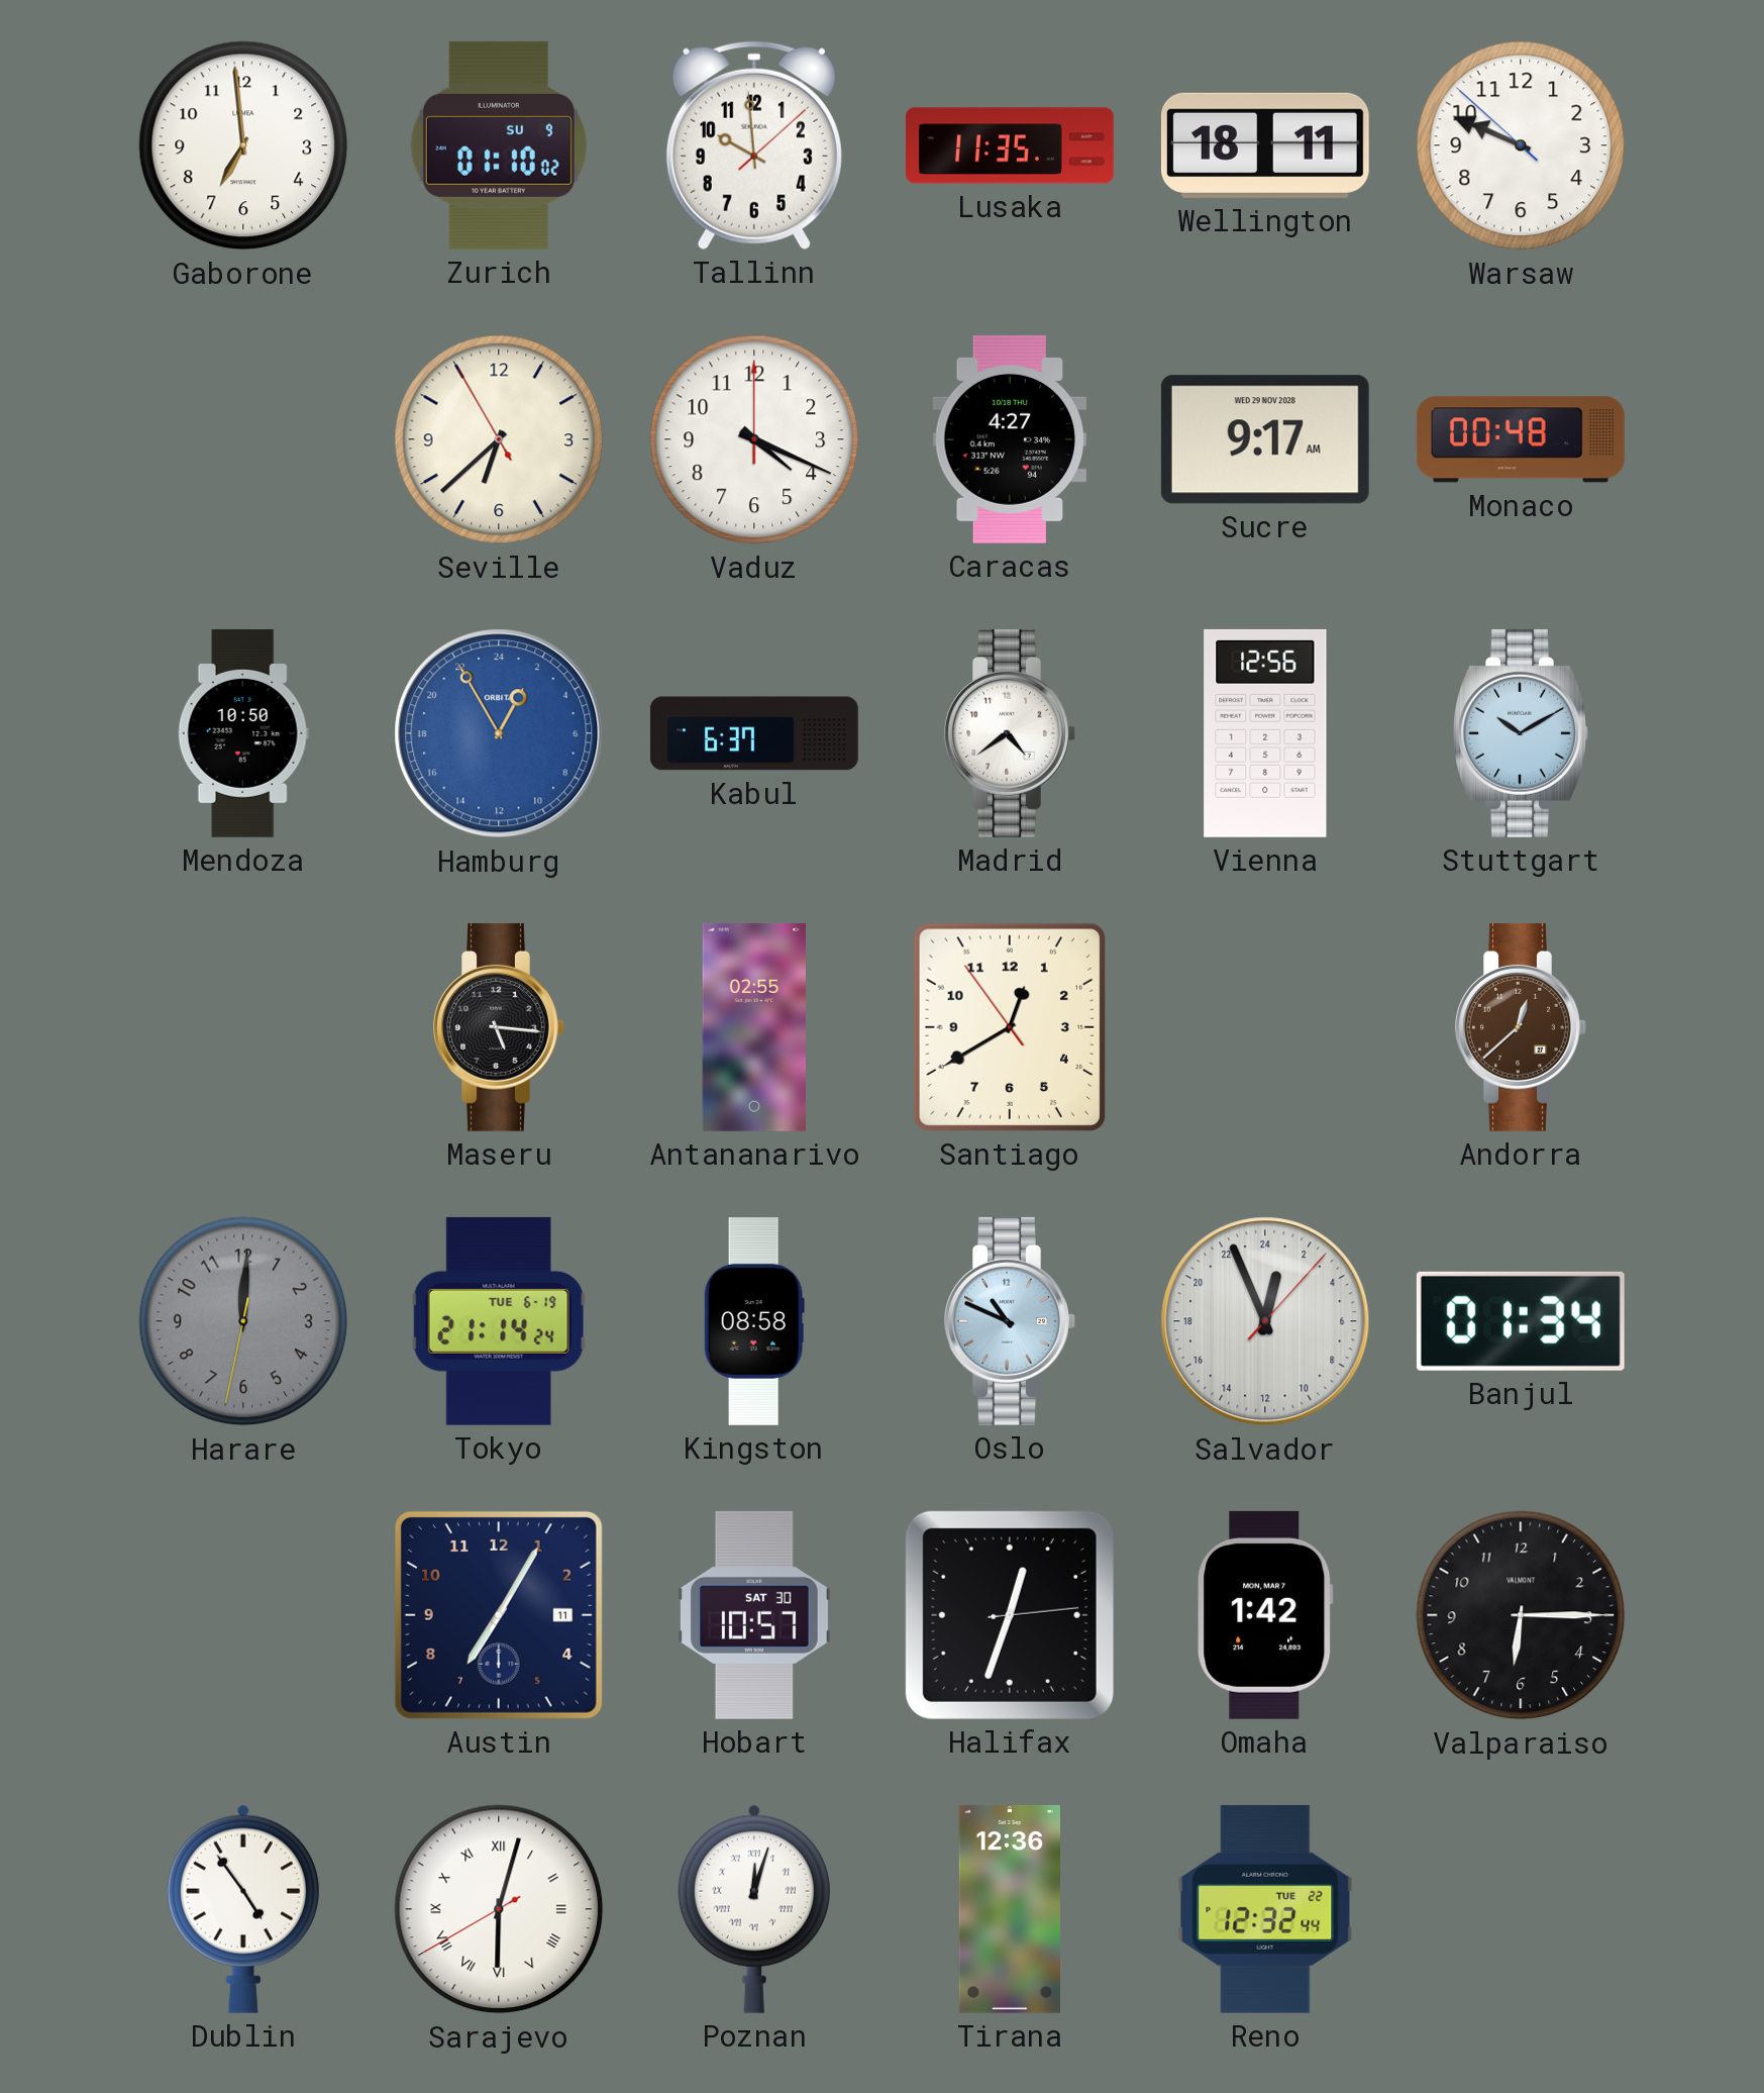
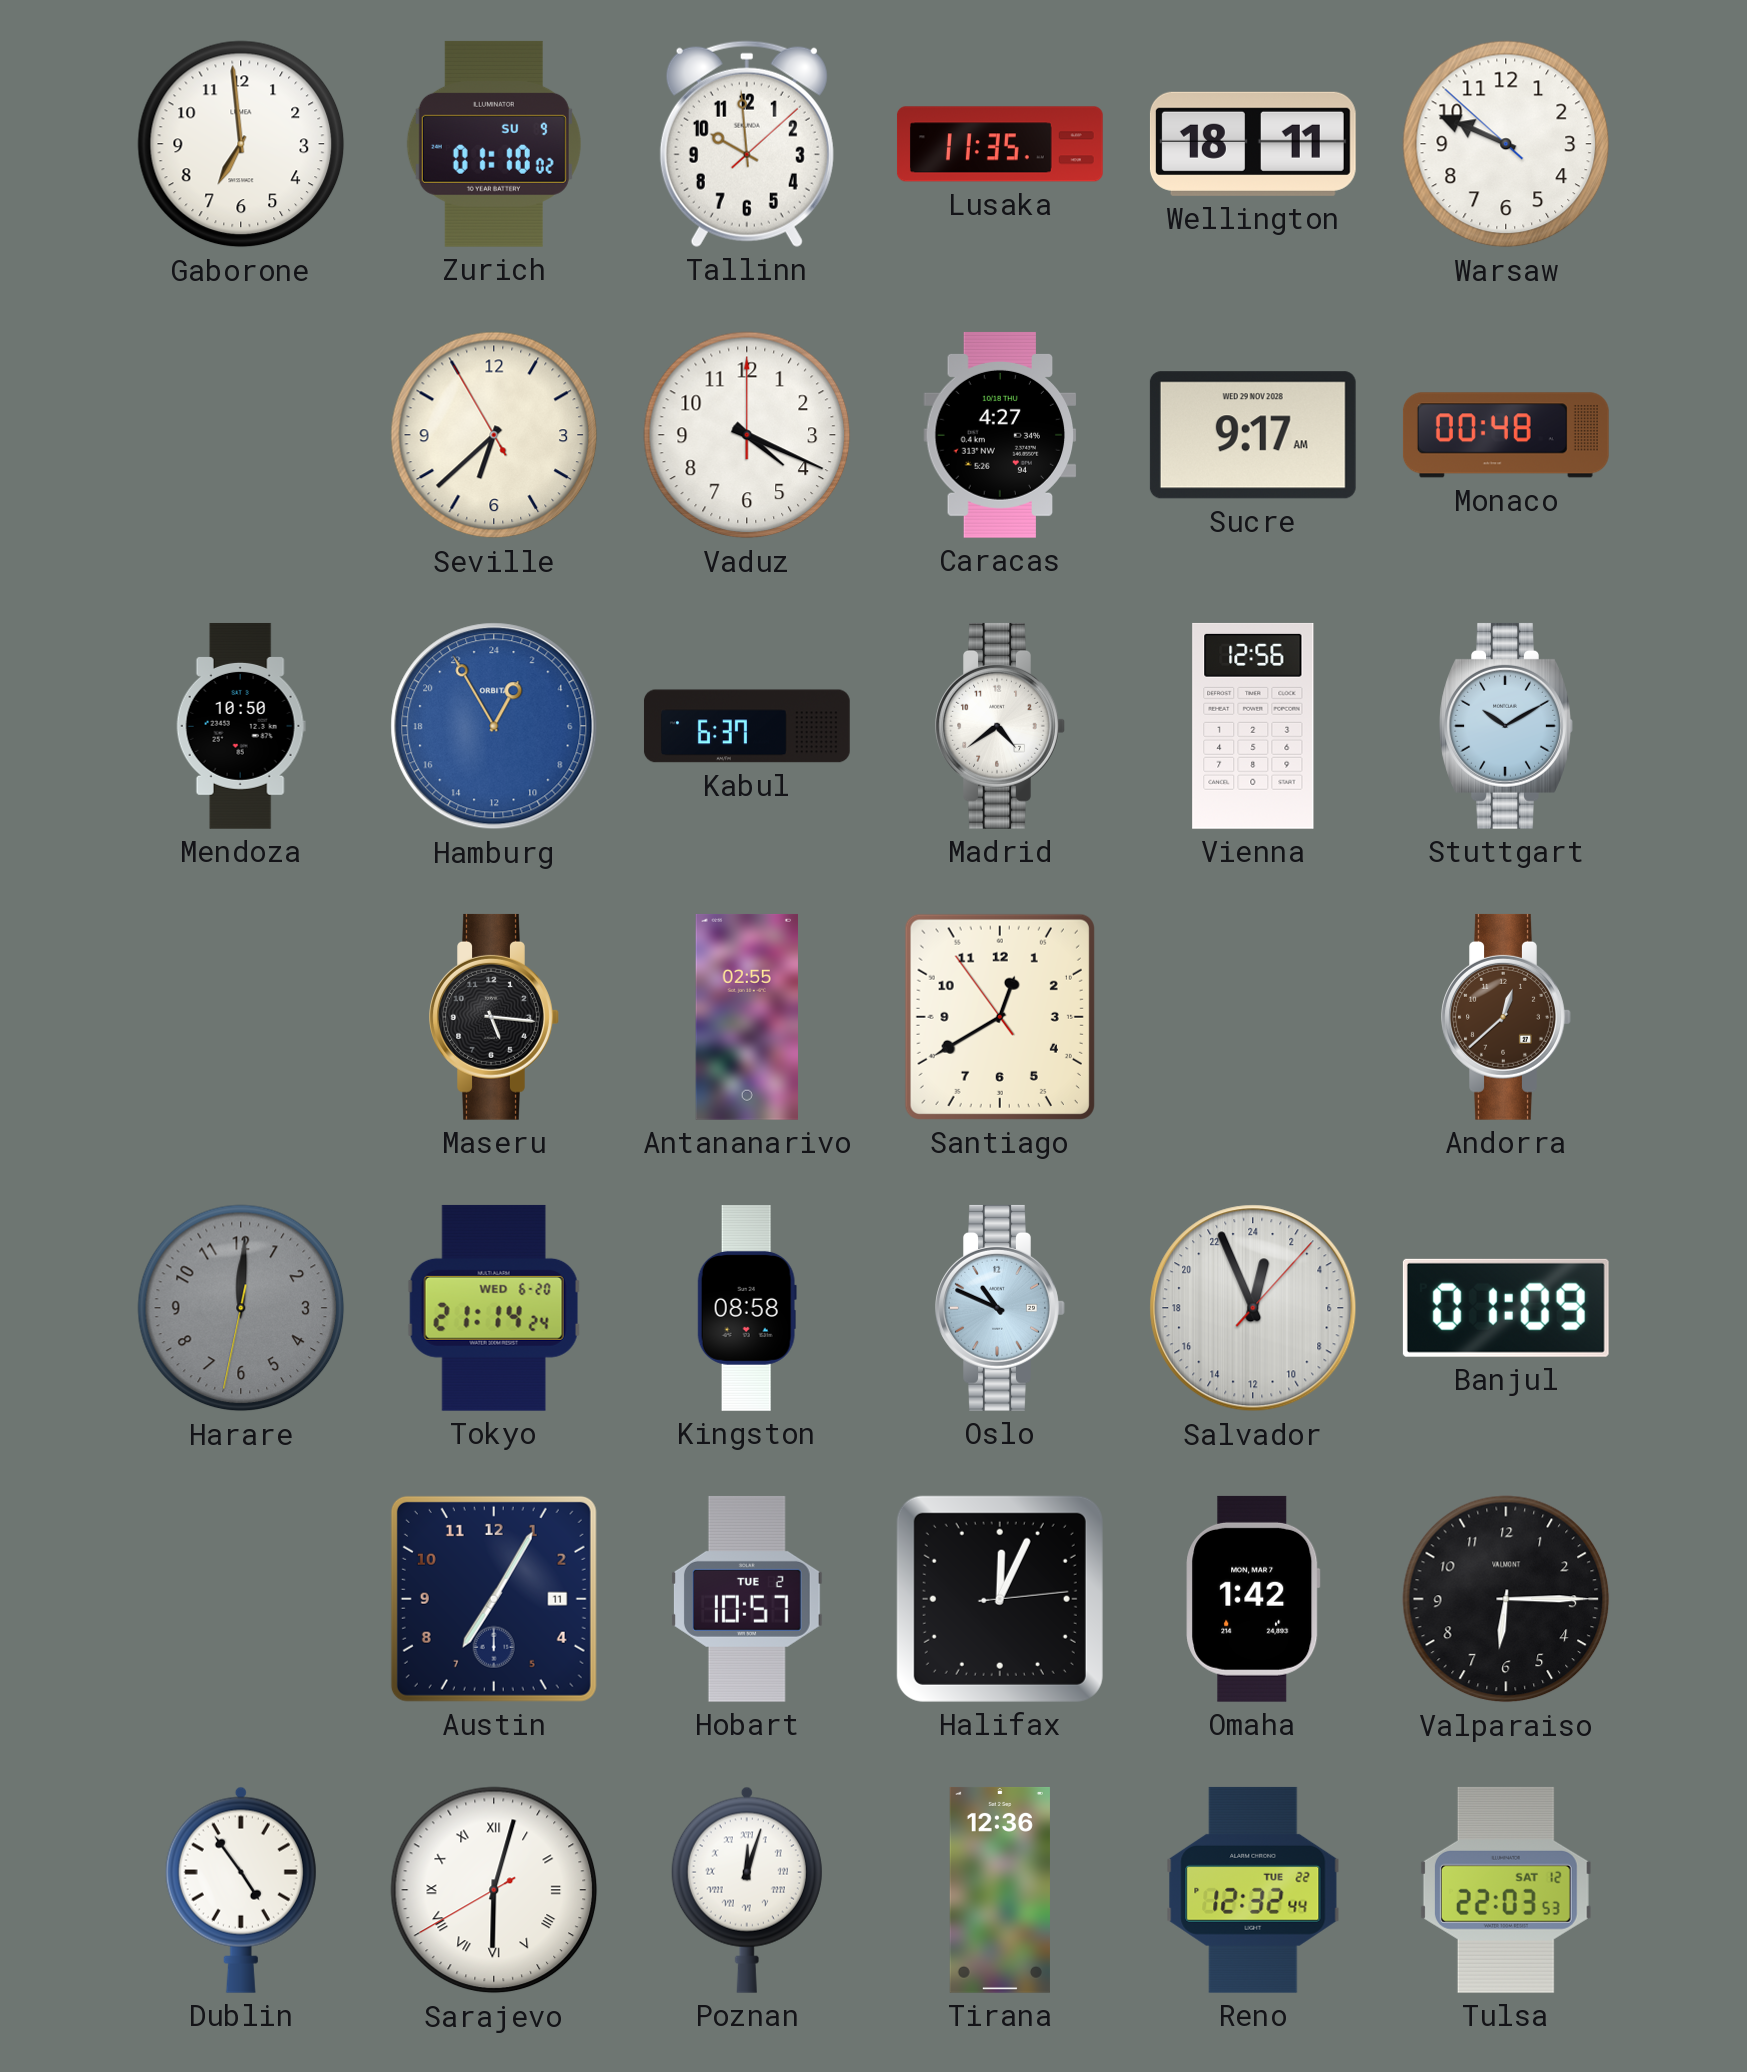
Tokyo date: TUE 6-19 -> WED 6-20
Banjul: 01:34 -> 01:09
Hobart date: SAT 30 -> TUE 2
Halifax: 12:33 -> 12:04
Tulsa: none -> 22:03
